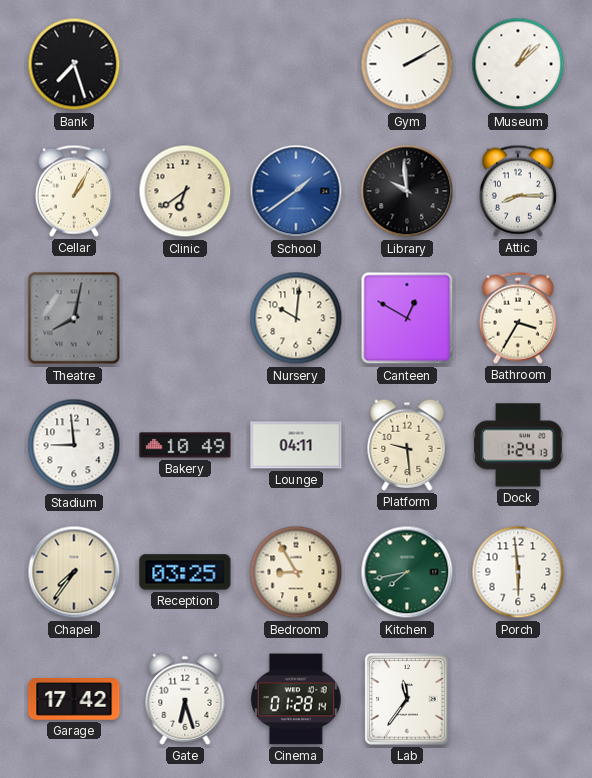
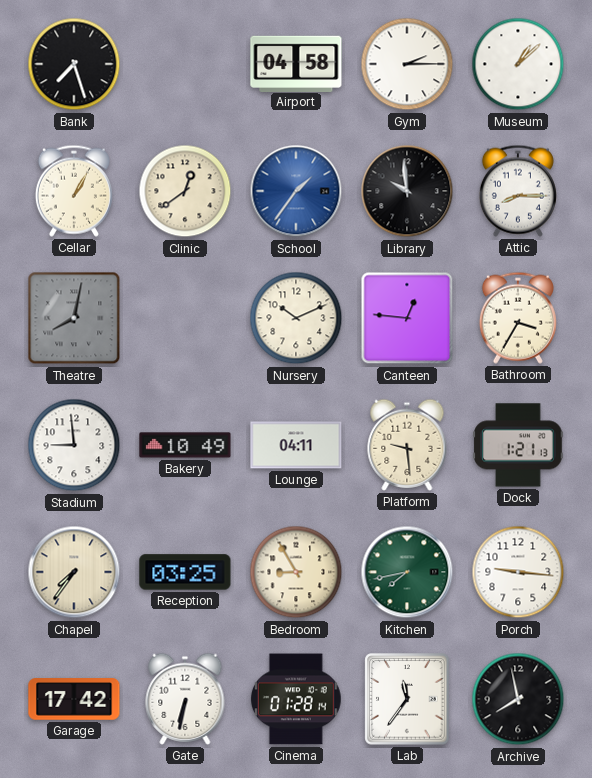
Airport: none -> 04:58
Gym: 2:10 -> 2:15
Clinic: 6:39 -> 12:39
School: 1:39 -> 1:36
Nursery: 10:01 -> 10:11
Canteen: 12:50 -> 12:46
Dock: 1:24 -> 1:21
Porch: 5:59 -> 9:16
Gate: 6:27 -> 6:32
Archive: none -> 7:58
